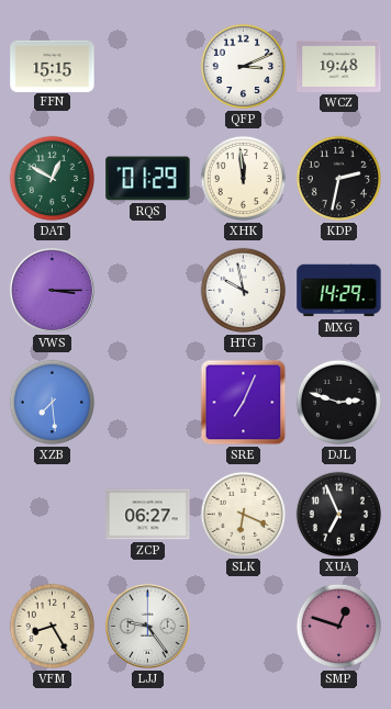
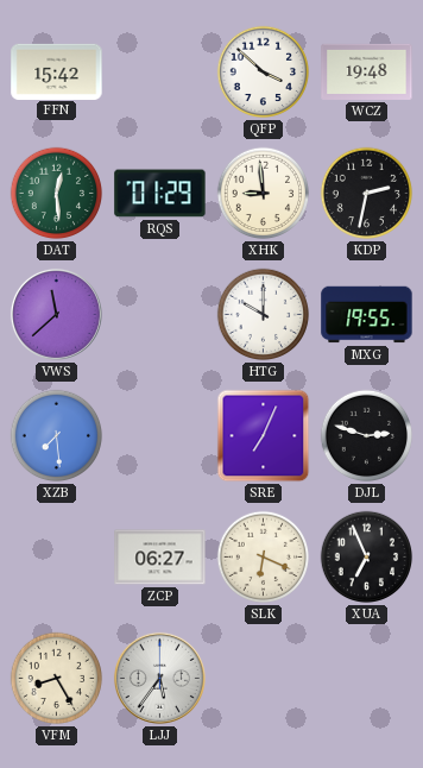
FFN: 15:15 -> 15:42
QFP: 3:11 -> 3:52
DAT: 12:50 -> 12:29
XHK: 11:59 -> 8:59
VWS: 3:15 -> 11:38
HTG: 9:58 -> 10:00
MXG: 14:29 -> 19:55
LJJ: 9:24 -> 5:36
SMP: 12:48 -> none
